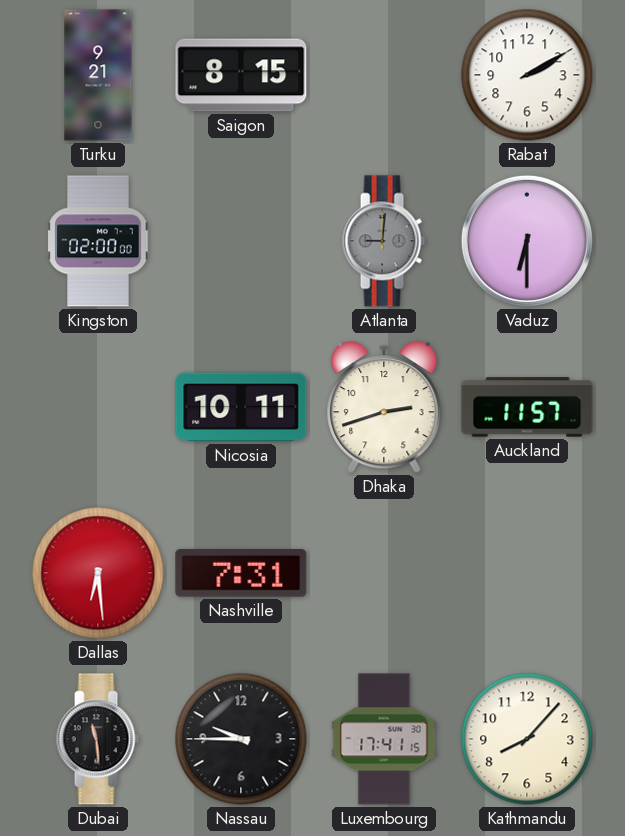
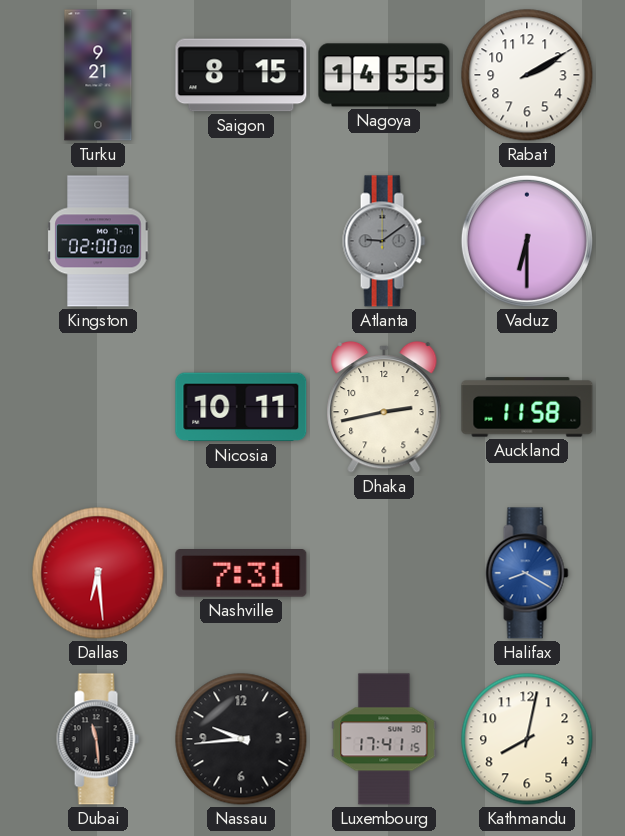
Nagoya: none -> 14:55
Atlanta: 9:01 -> 9:09
Dhaka: 2:42 -> 2:43
Auckland: 11:57 -> 11:58
Halifax: none -> 8:20
Nassau: 9:45 -> 9:44
Kathmandu: 8:07 -> 8:02
